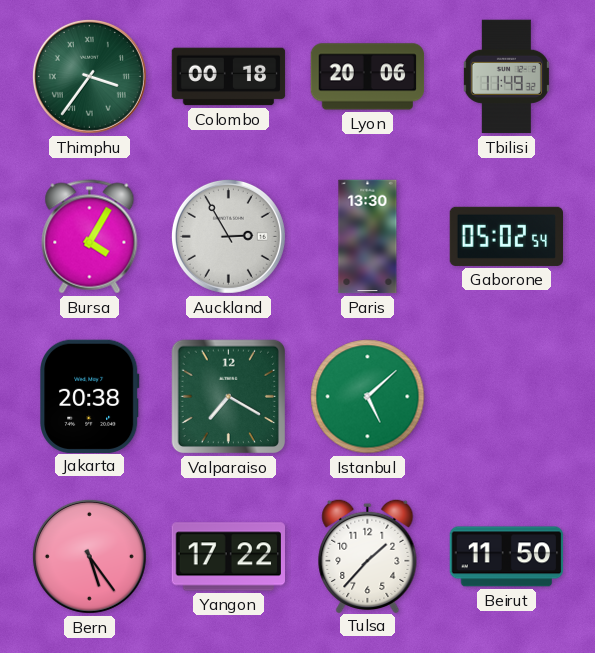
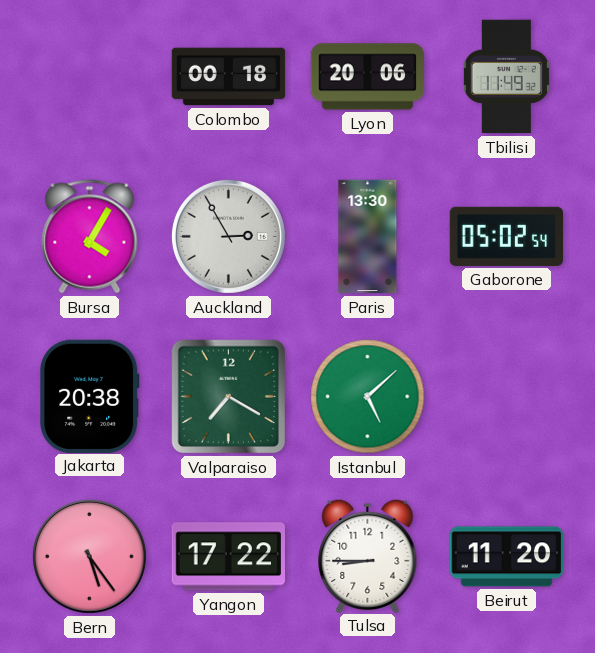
Thimphu: 3:36 -> none
Tulsa: 1:37 -> 8:45
Beirut: 11:50 -> 11:20
